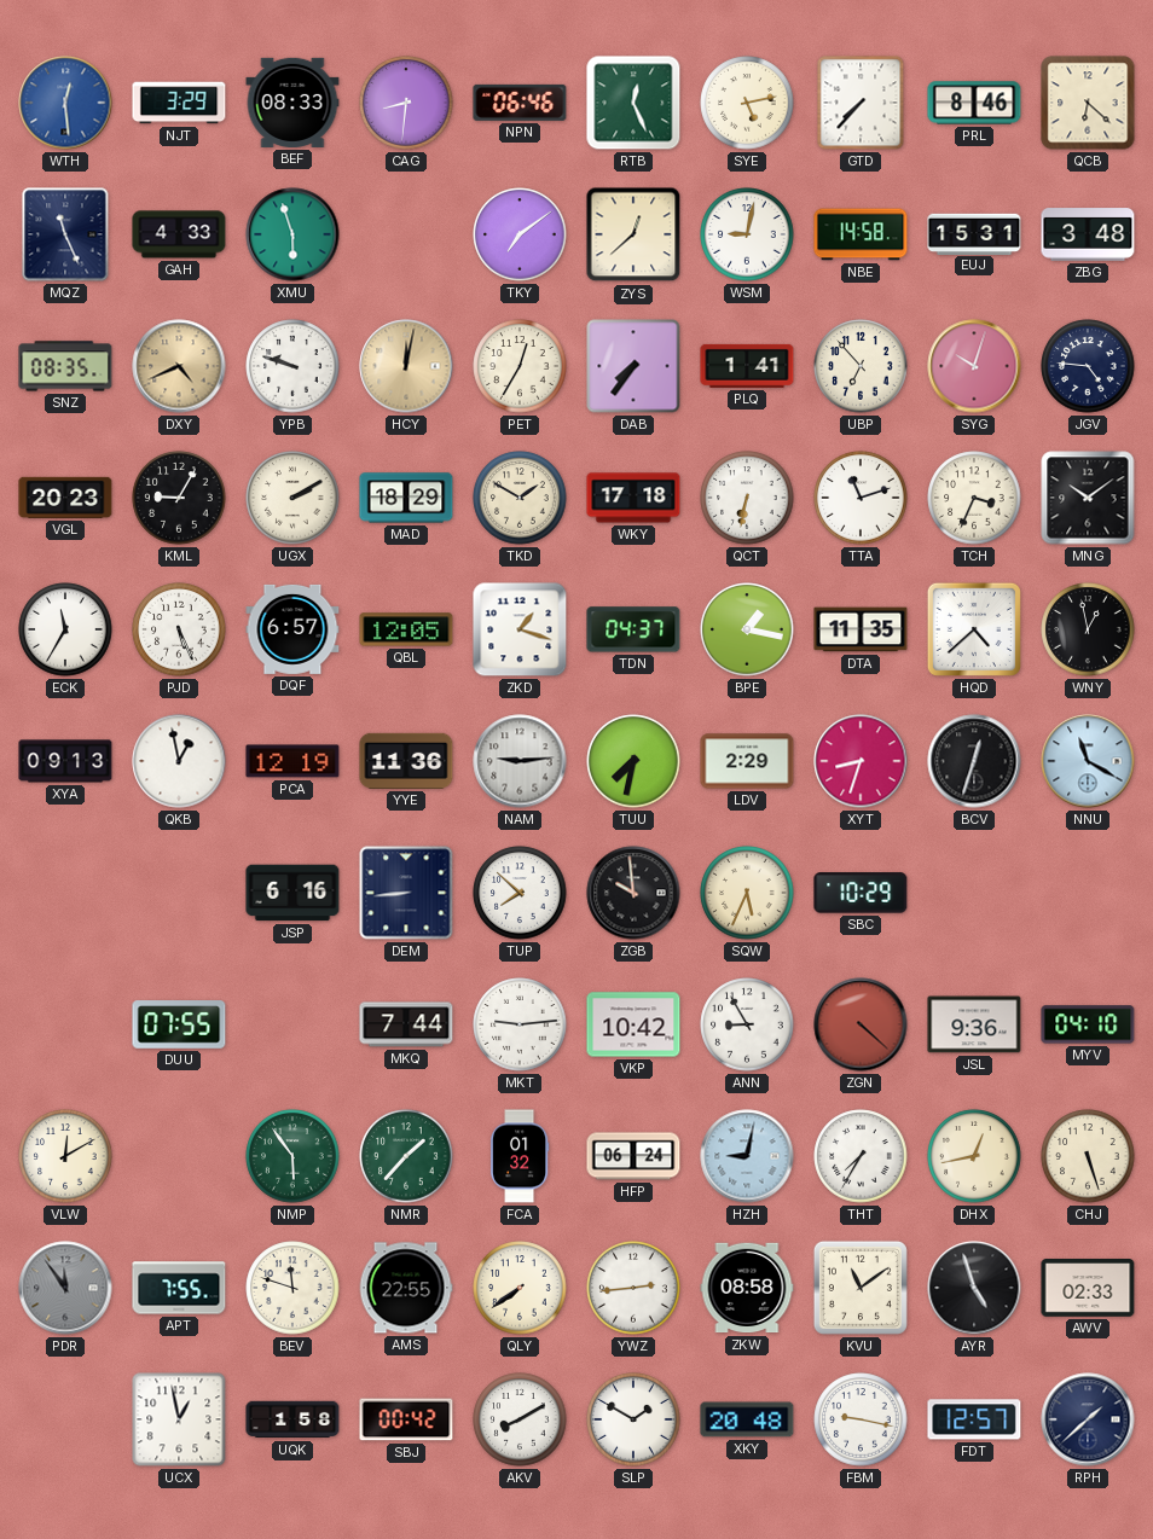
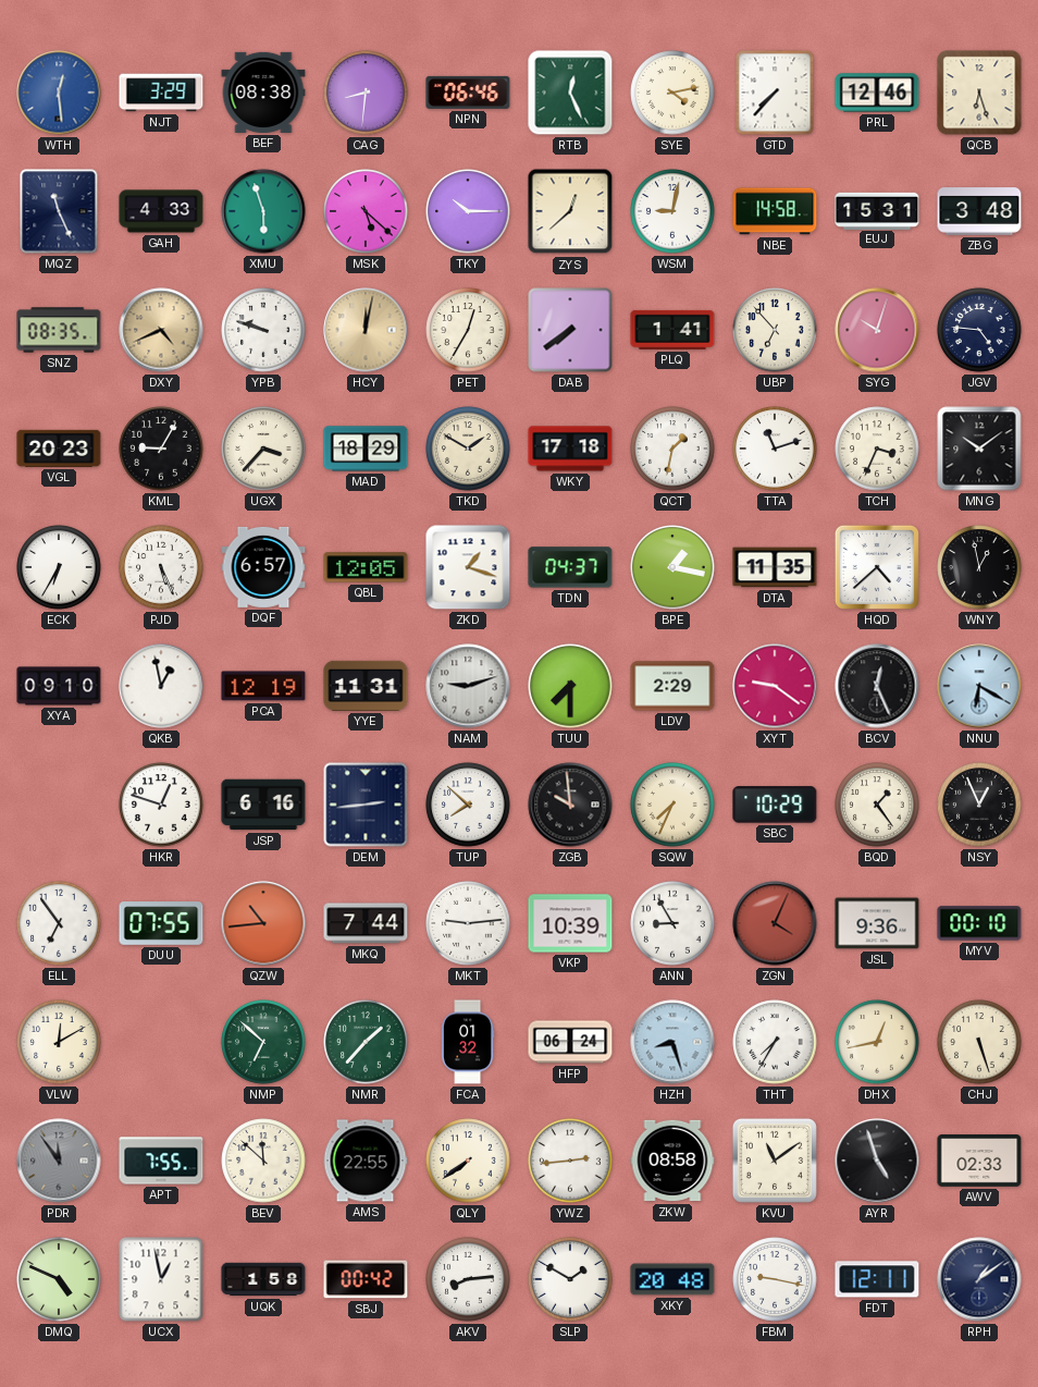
BEF: 08:33 -> 08:38
SYE: 5:13 -> 4:13
PRL: 8:46 -> 12:46
QCB: 6:22 -> 6:27
MSK: none -> 5:22
TKY: 7:09 -> 10:15
DAB: 7:36 -> 7:39
UGX: 2:10 -> 3:37
QCT: 6:32 -> 1:32
ECK: 11:35 -> 6:35
XYA: 09:13 -> 09:10
YYE: 11:36 -> 11:31
NAM: 9:14 -> 9:12
TUU: 7:32 -> 7:30
XYT: 8:33 -> 9:21
BCV: 12:33 -> 12:26
NNU: 11:20 -> 6:20
HKR: none -> 12:48
DEM: 8:44 -> 2:44
SQW: 5:34 -> 7:34
BQD: none -> 1:24
NSY: none -> 12:56
ELL: none -> 6:54
QZW: none -> 10:44
VKP: 10:42 -> 10:39
ZGN: 4:22 -> 4:04
MYV: 04:10 -> 00:10
NMP: 5:54 -> 6:52
HZH: 9:02 -> 8:27
BEV: 11:48 -> 11:52
DMQ: none -> 4:49
AKV: 8:10 -> 8:14
FDT: 12:57 -> 12:11
RPH: 1:38 -> 1:09
